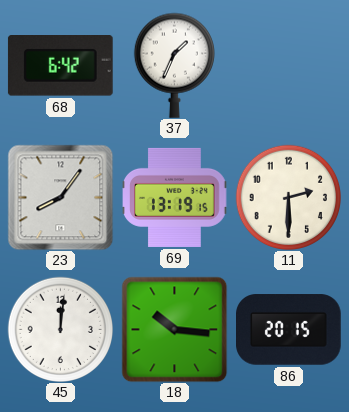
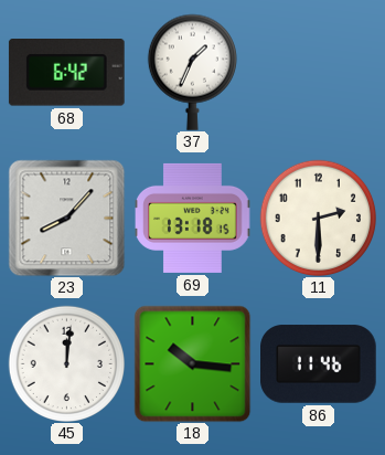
23: 8:06 -> 8:07
69: 13:19 -> 13:18
86: 20:15 -> 11:46
